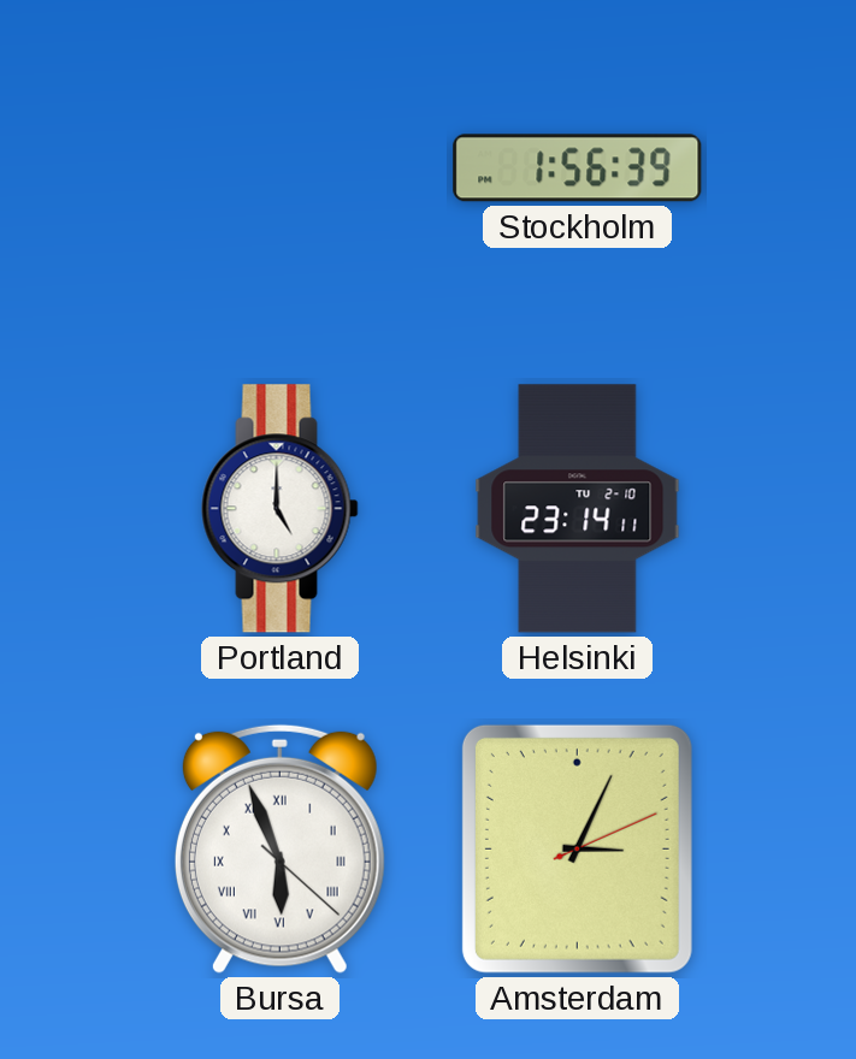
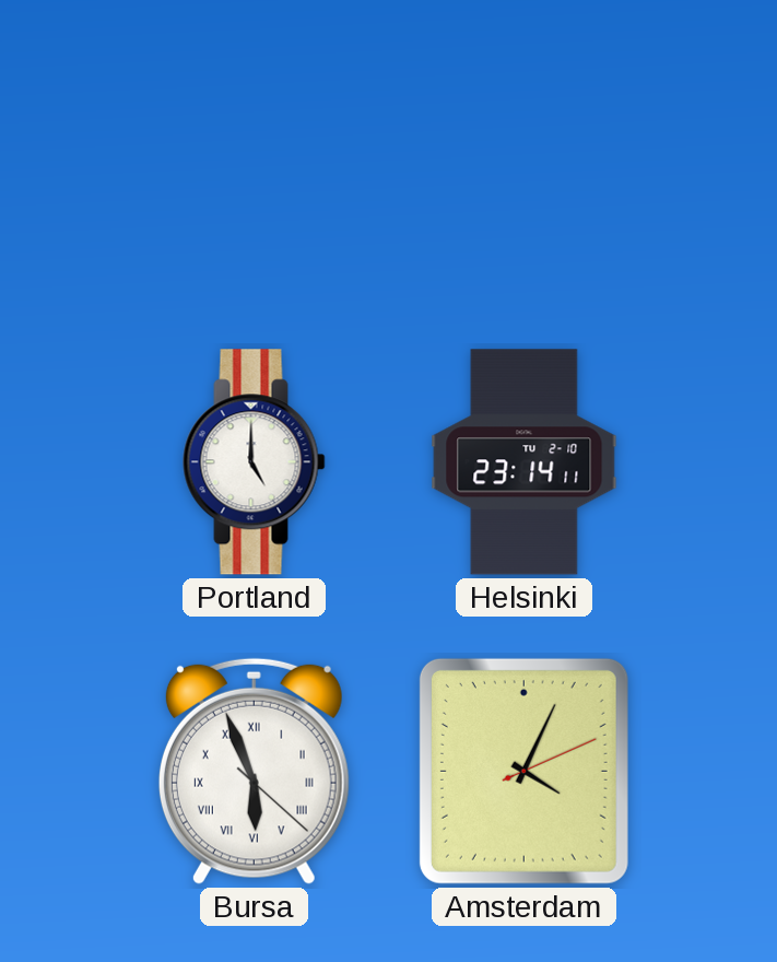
Stockholm: 1:56 -> none
Amsterdam: 3:04 -> 4:04
